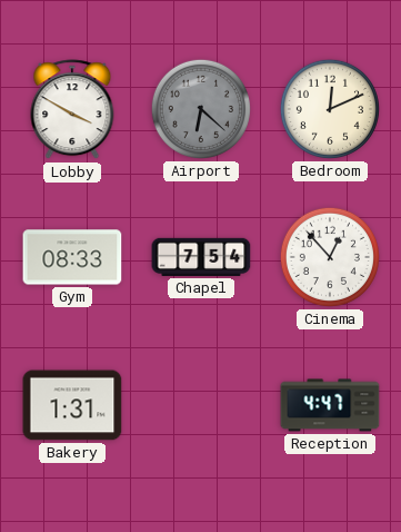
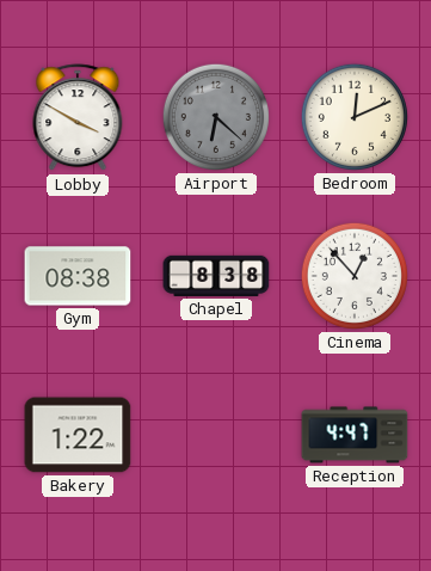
Gym: 08:33 -> 08:38
Chapel: 7:54 -> 8:38
Bakery: 1:31 -> 1:22
